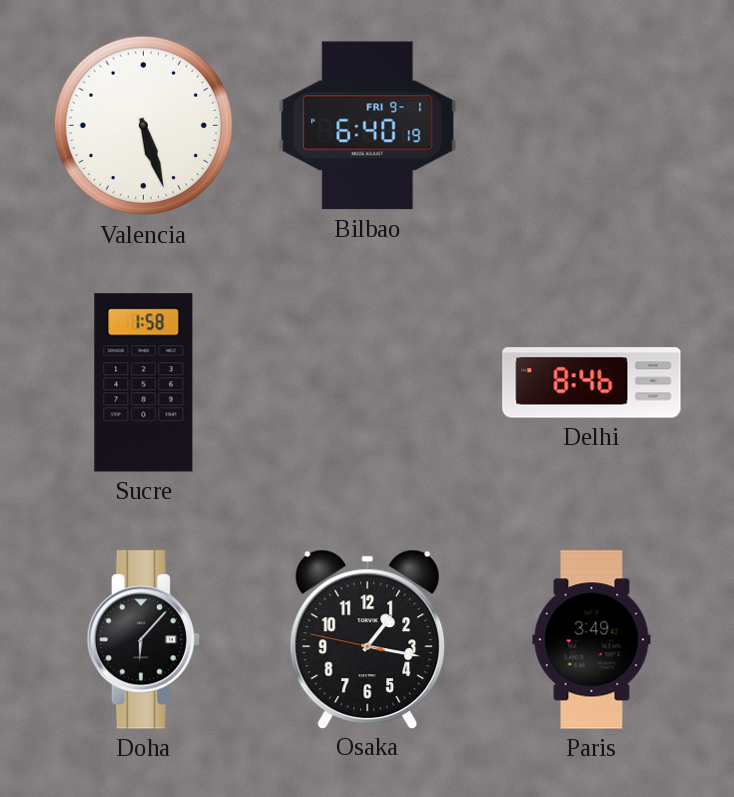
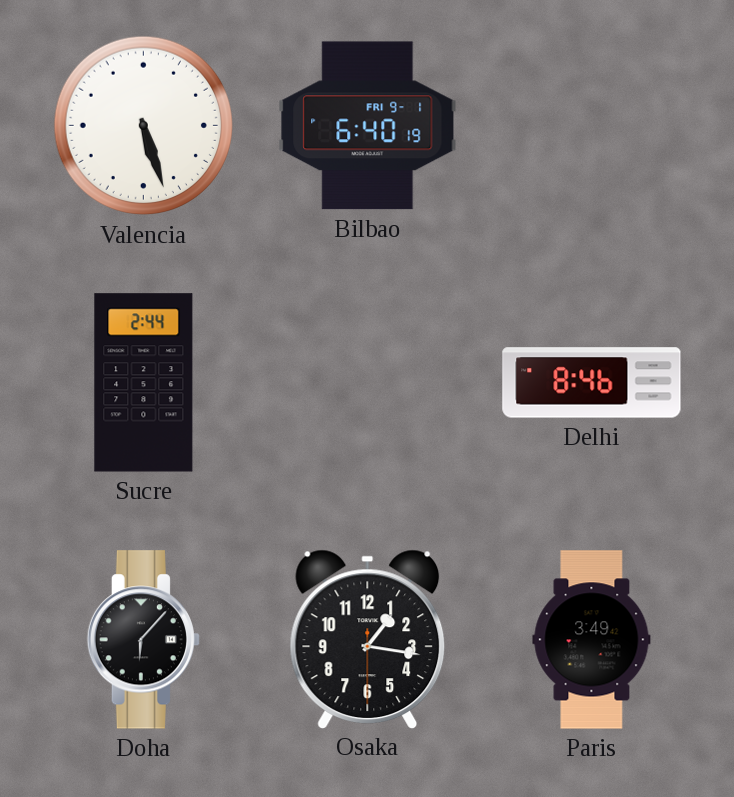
Sucre: 1:58 -> 2:44
Osaka: 1:16:47 -> 1:16:30
